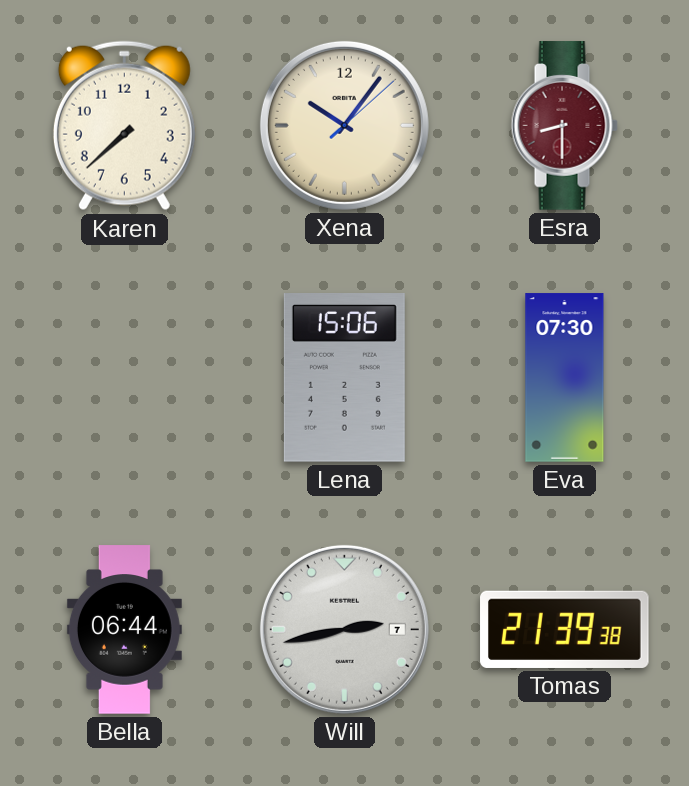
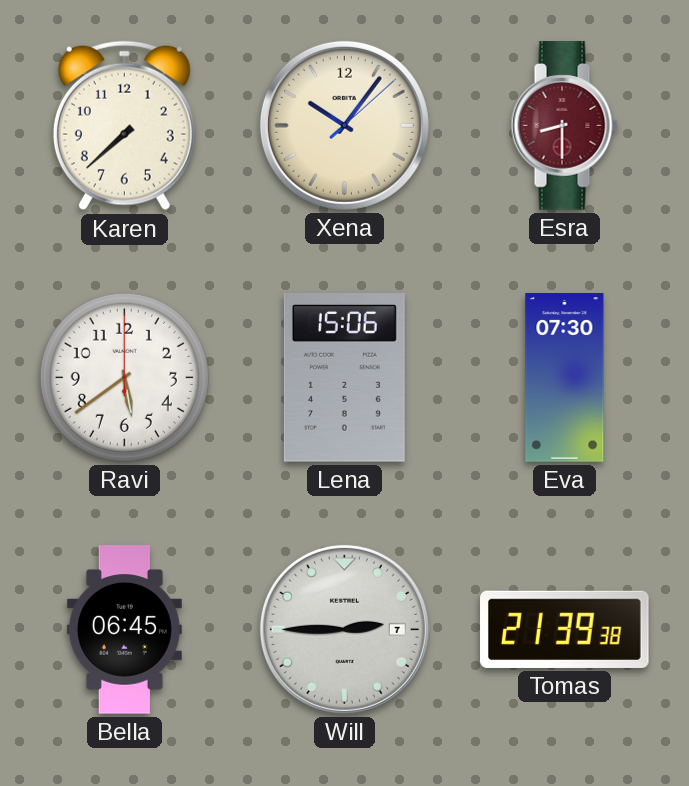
Ravi: none -> 5:39
Bella: 06:44 -> 06:45
Will: 2:43 -> 2:45
